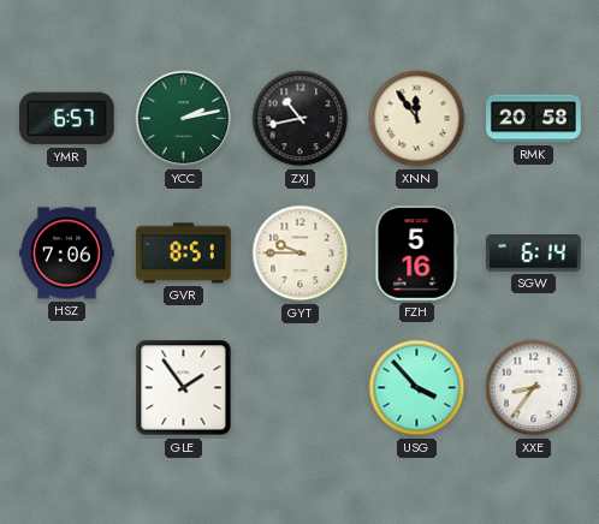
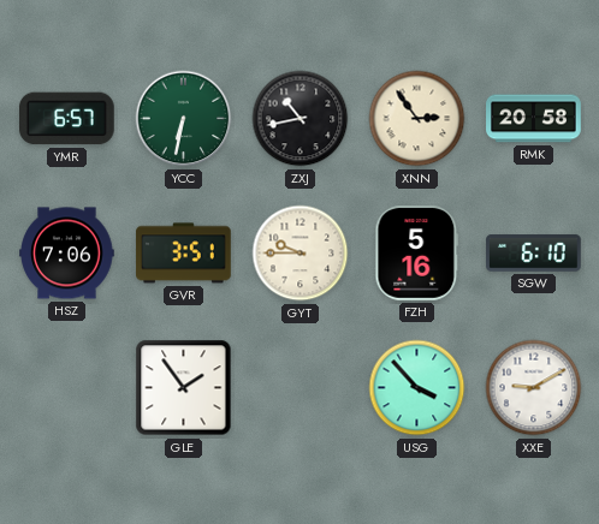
YCC: 2:13 -> 6:32
XNN: 11:54 -> 2:54
GVR: 8:51 -> 3:51
SGW: 6:14 -> 6:10
XXE: 8:36 -> 9:10
